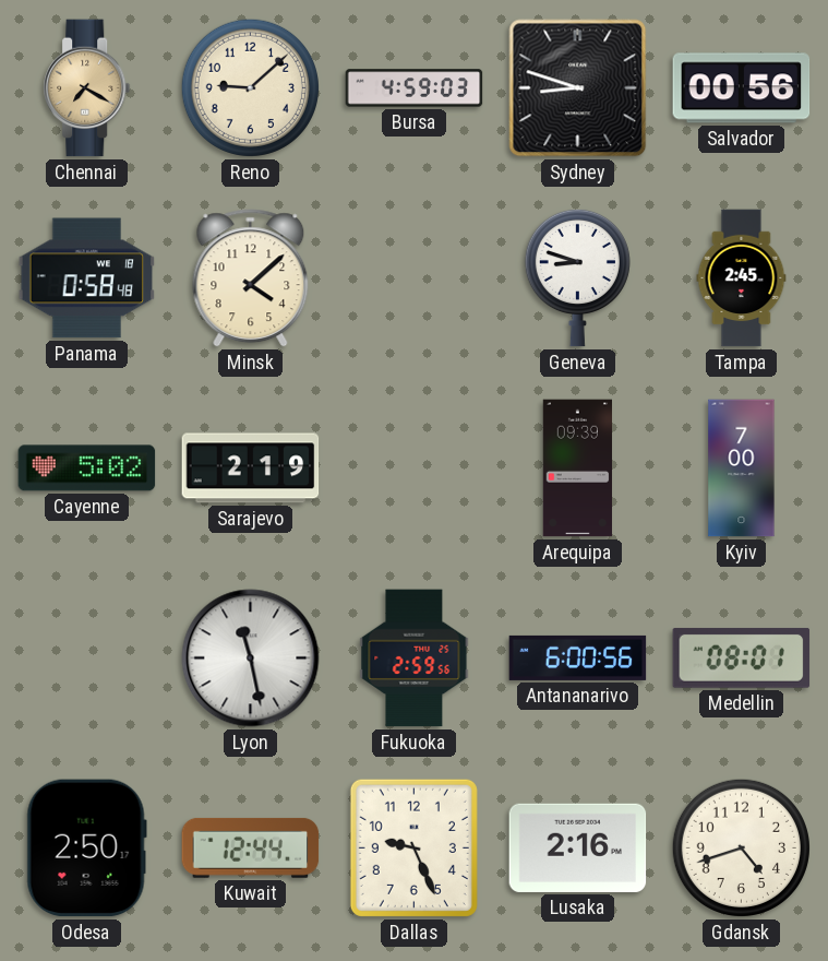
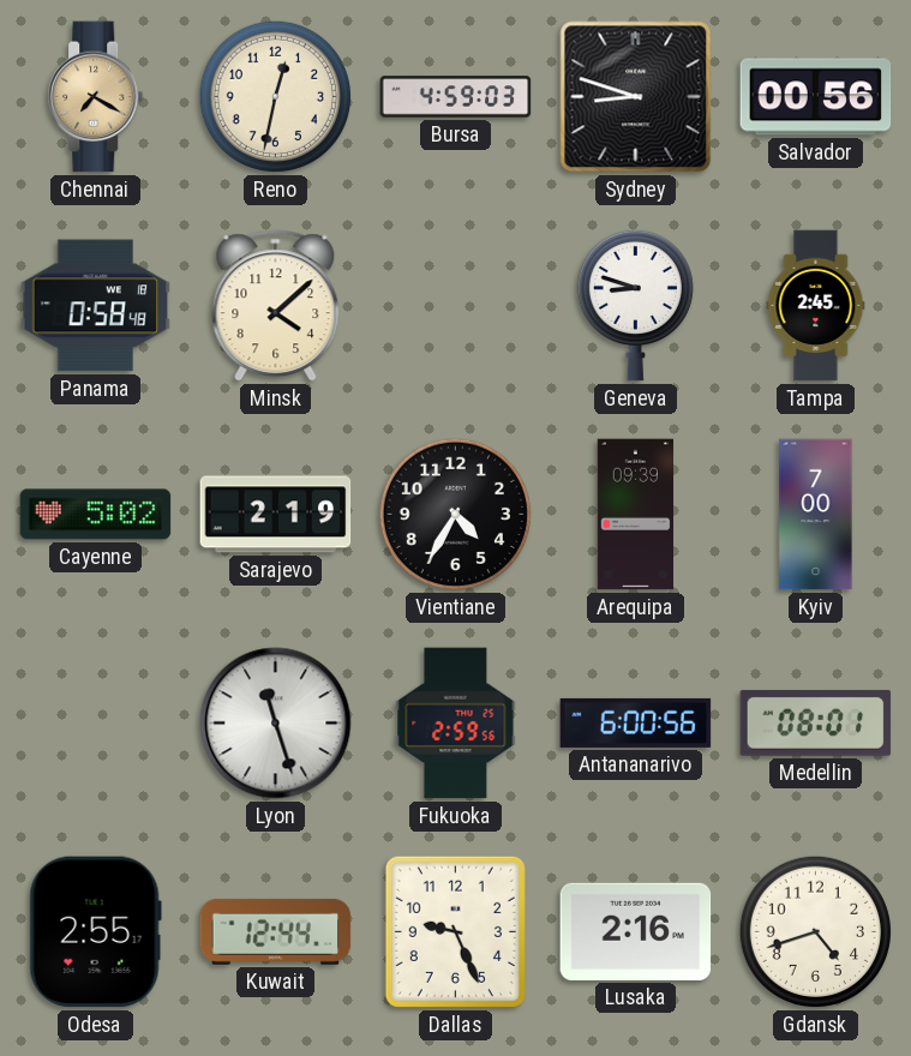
Reno: 9:08 -> 12:32
Vientiane: none -> 4:35
Lyon: 11:28 -> 11:27
Odesa: 2:50 -> 2:55
